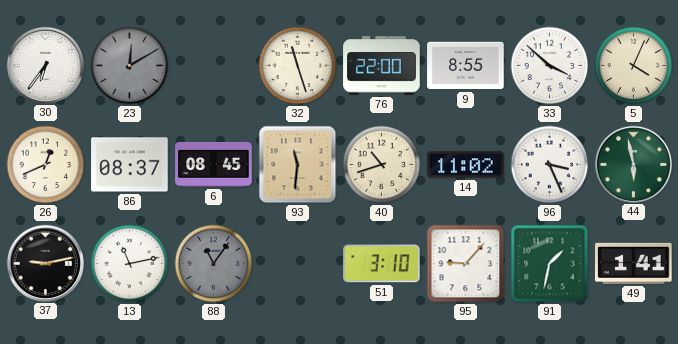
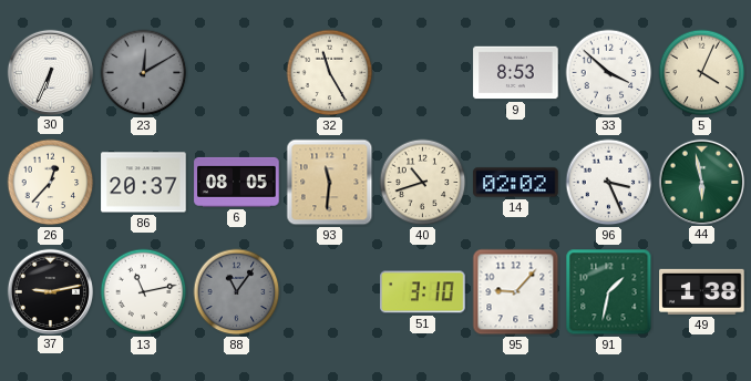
30: 6:36 -> 6:34
32: 11:27 -> 11:25
76: 22:00 -> none
9: 8:55 -> 8:53
26: 12:41 -> 12:37
86: 08:37 -> 20:37
6: 08:45 -> 08:05
14: 11:02 -> 02:02
49: 1:41 -> 1:38
